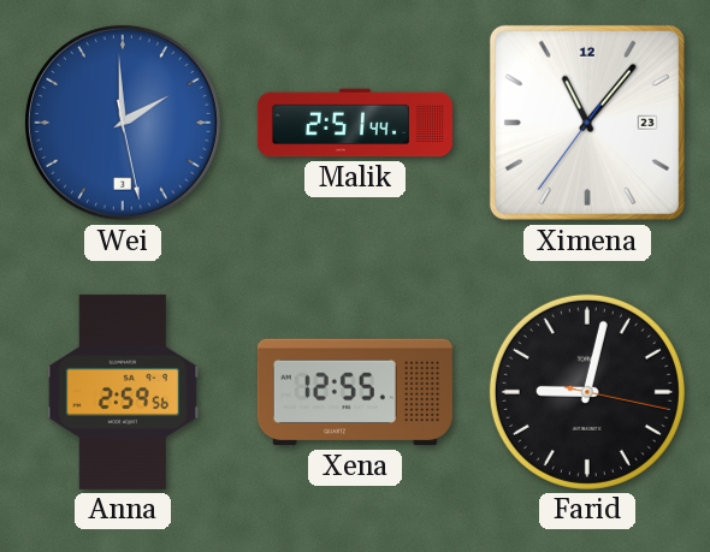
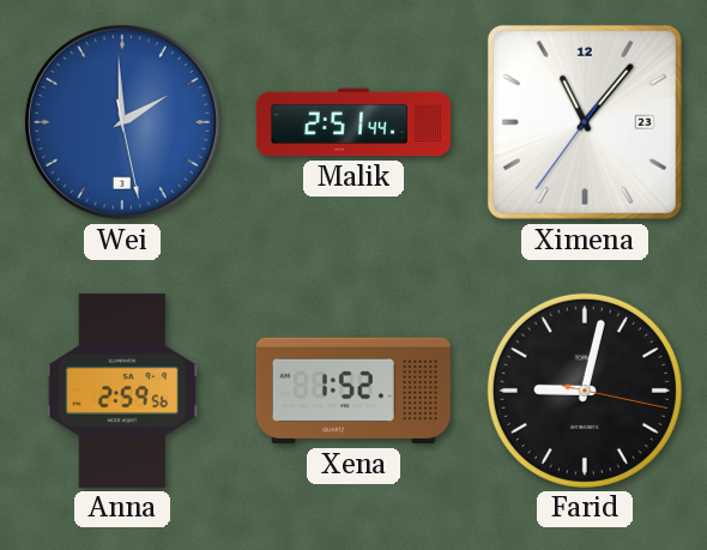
Xena: 12:55 -> 1:52
